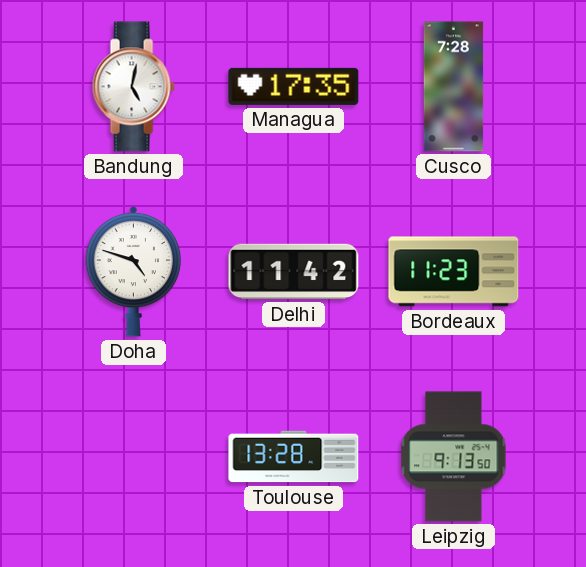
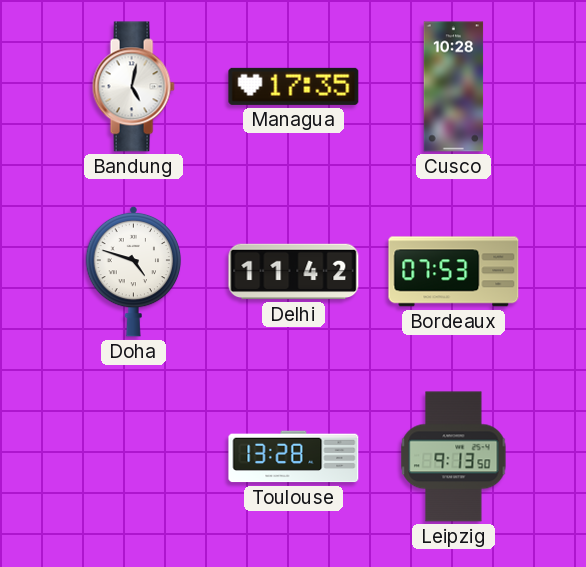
Cusco: 7:28 -> 10:28
Bordeaux: 11:23 -> 07:53
